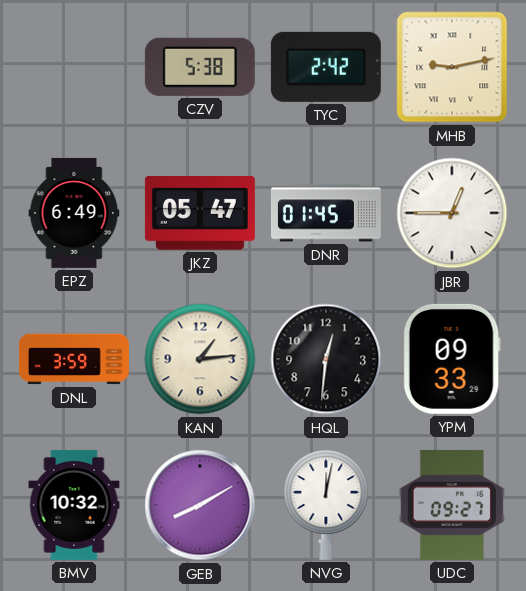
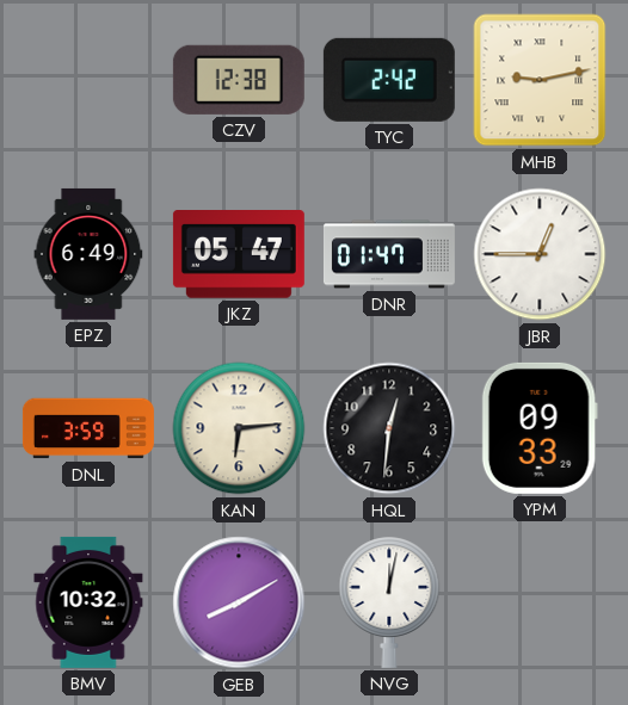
CZV: 5:38 -> 12:38
DNR: 01:45 -> 01:47
KAN: 1:14 -> 6:14
UDC: 09:27 -> none
